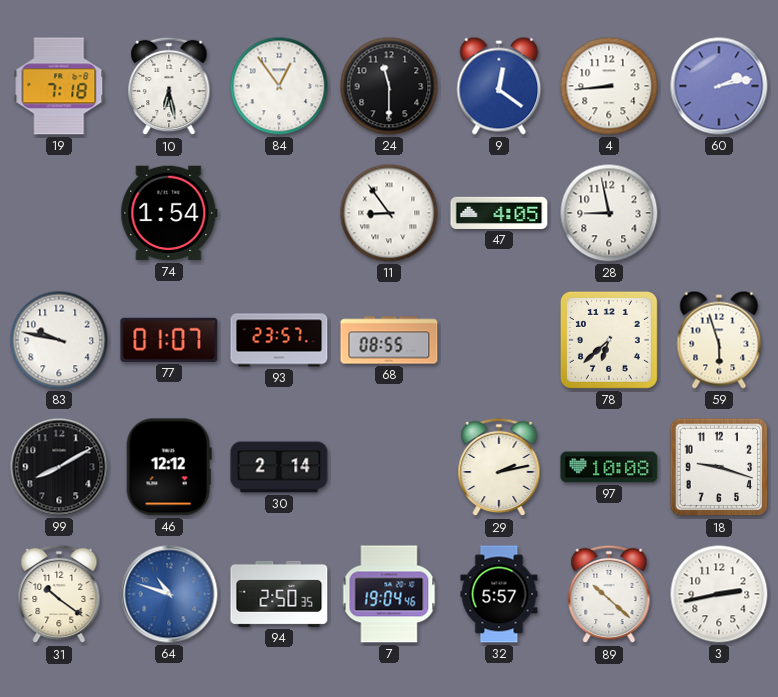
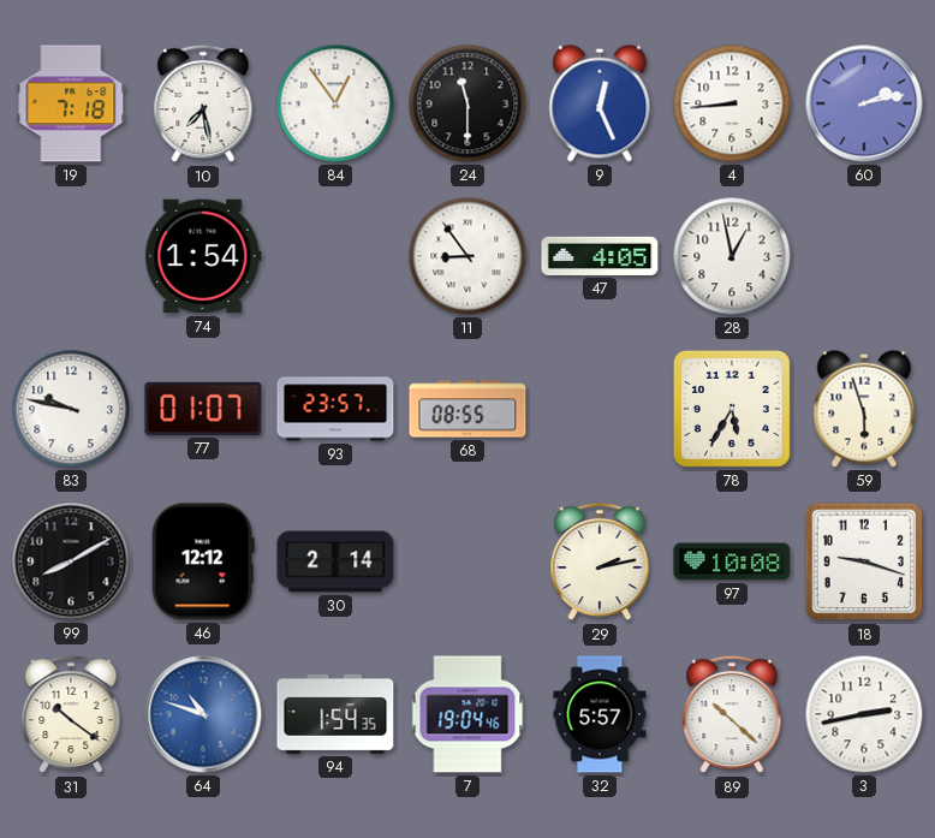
10: 6:28 -> 7:28
9: 12:21 -> 12:26
28: 8:58 -> 12:58
78: 6:38 -> 5:35
94: 2:50 -> 1:54
